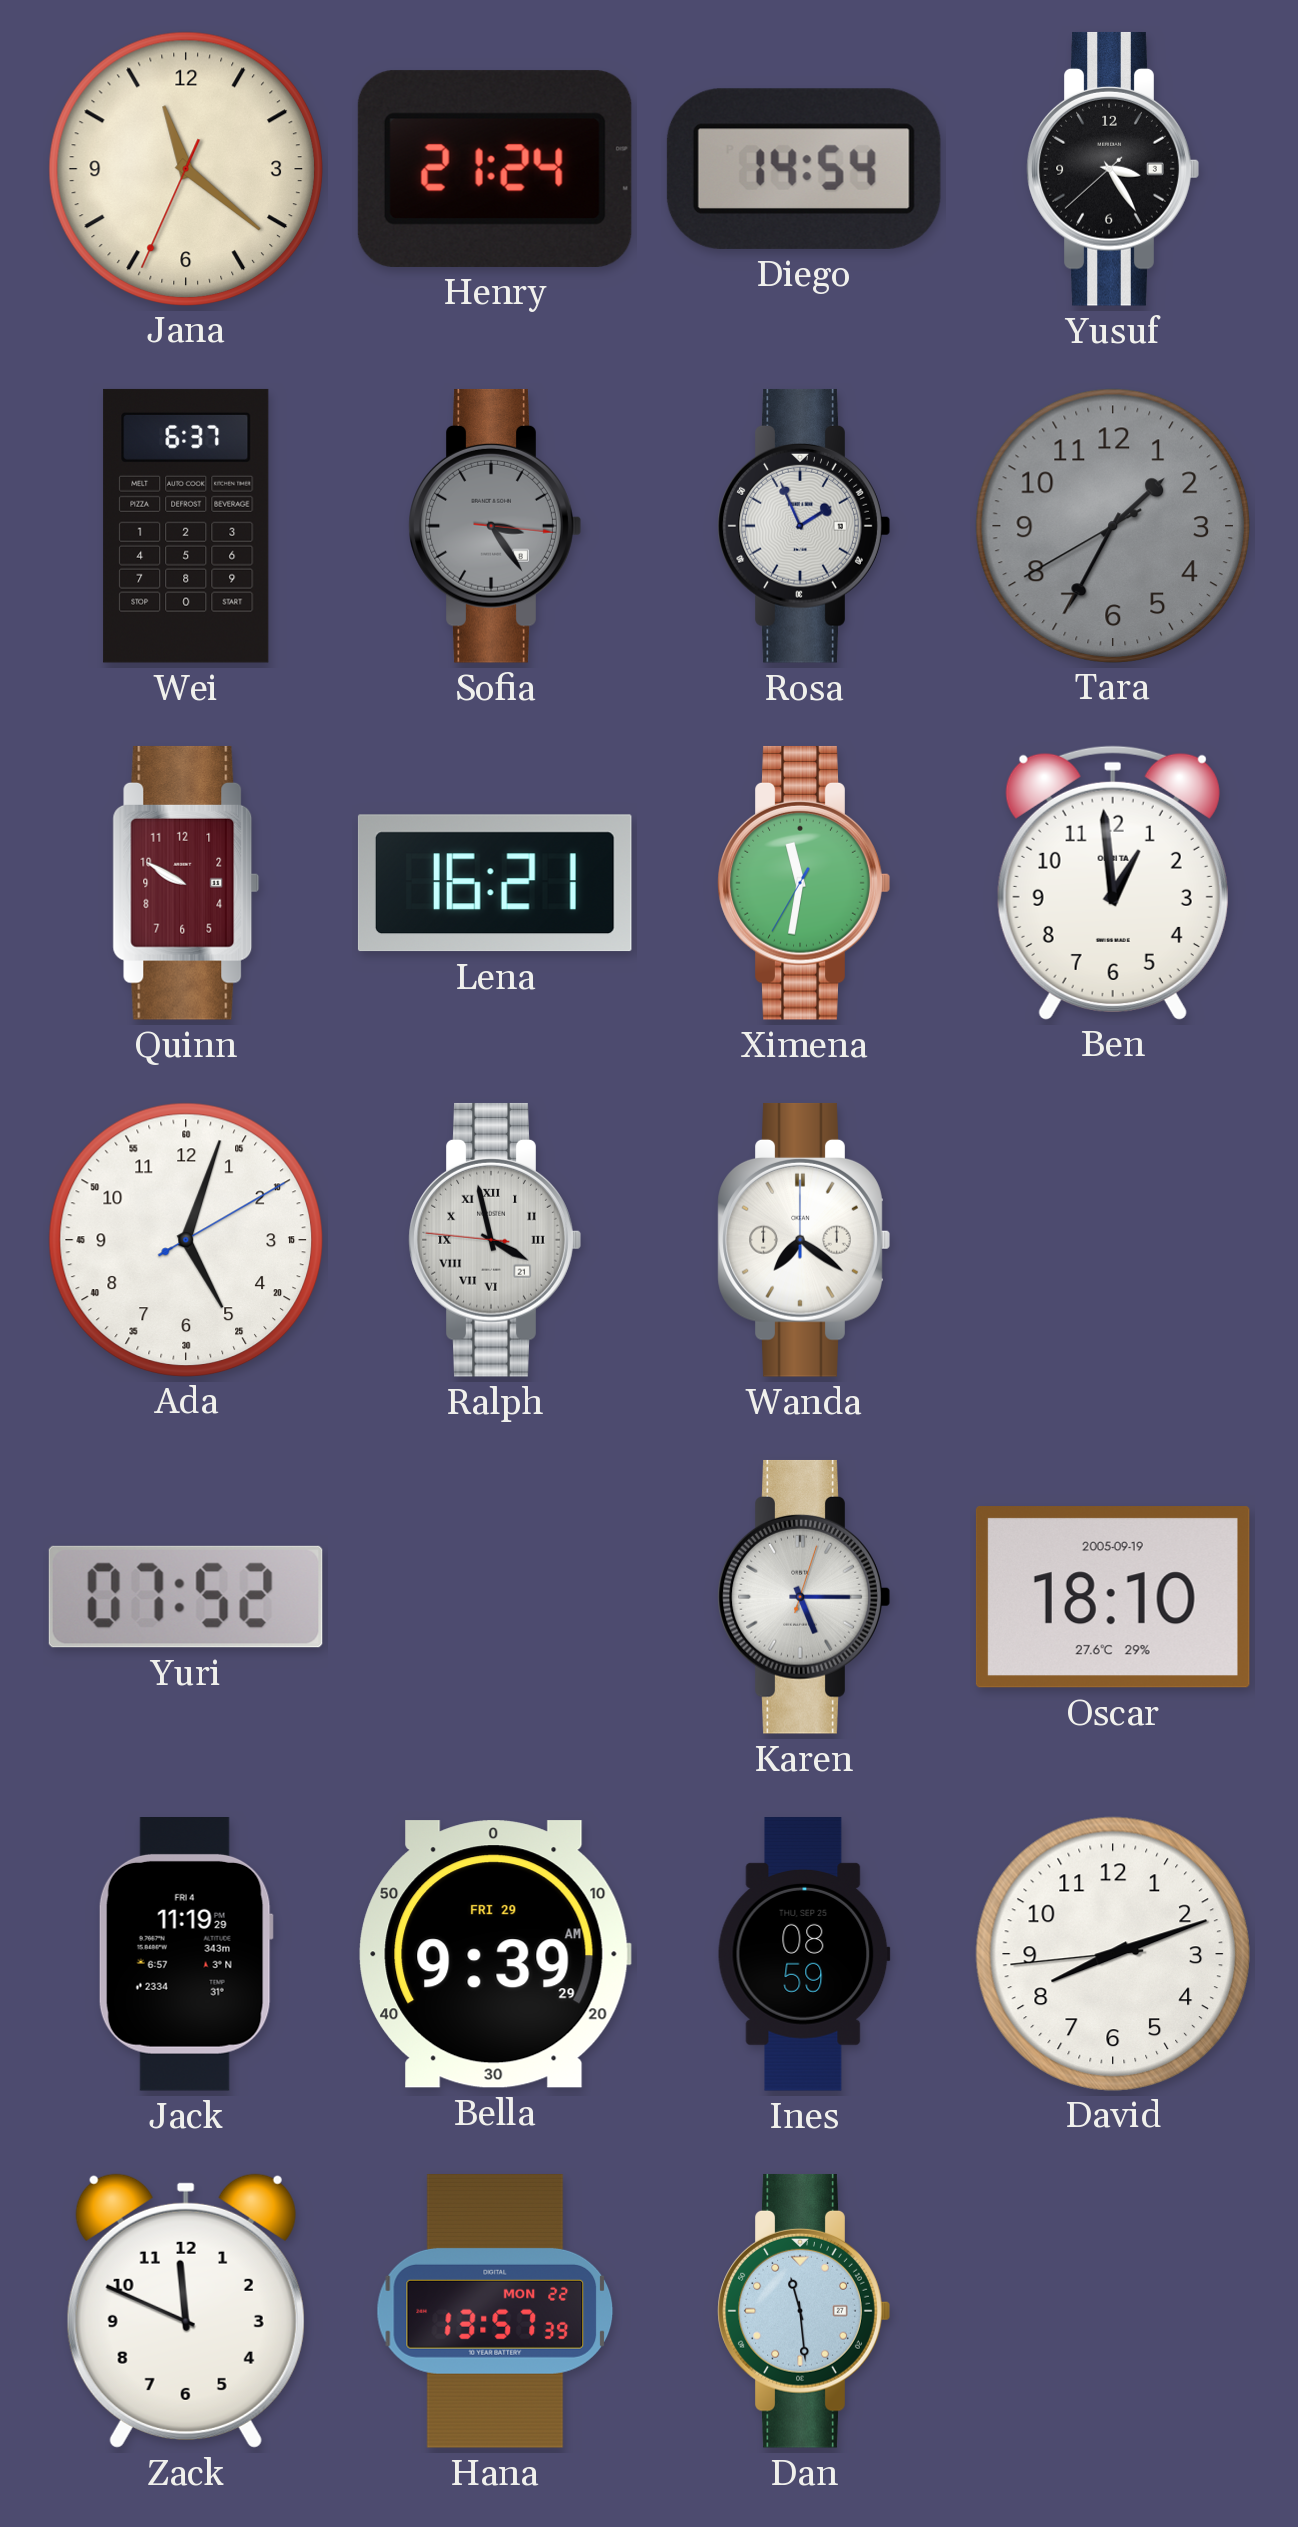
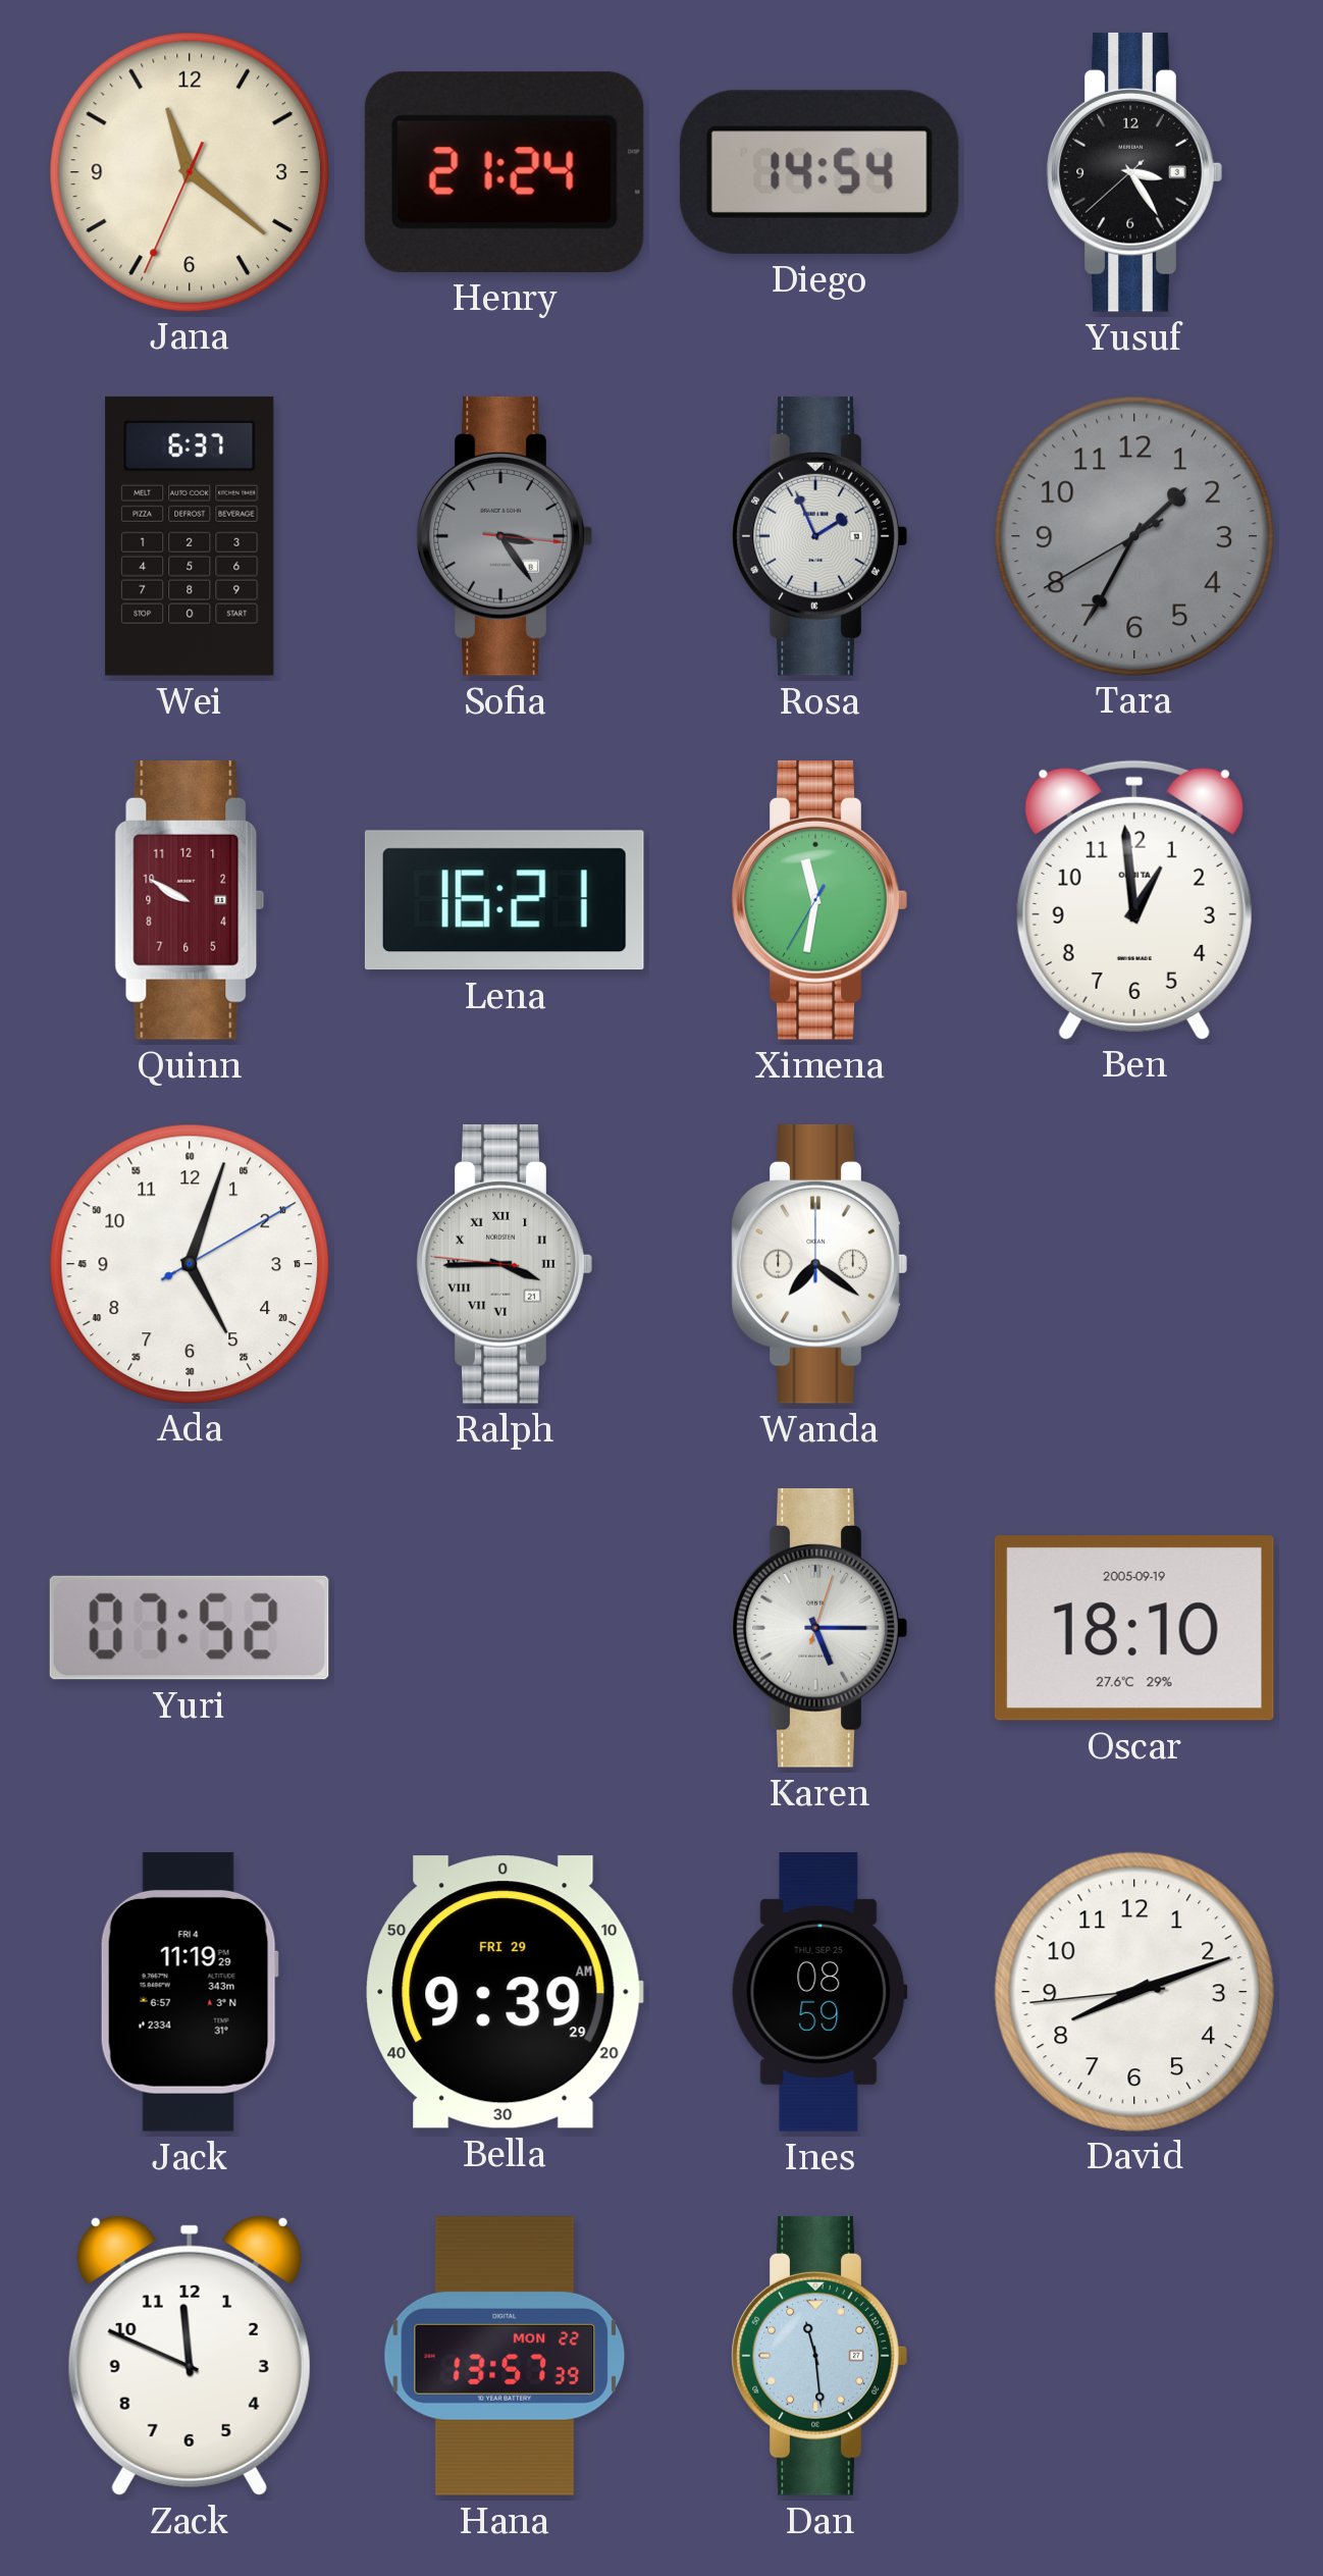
Ralph: 3:57 -> 3:44
